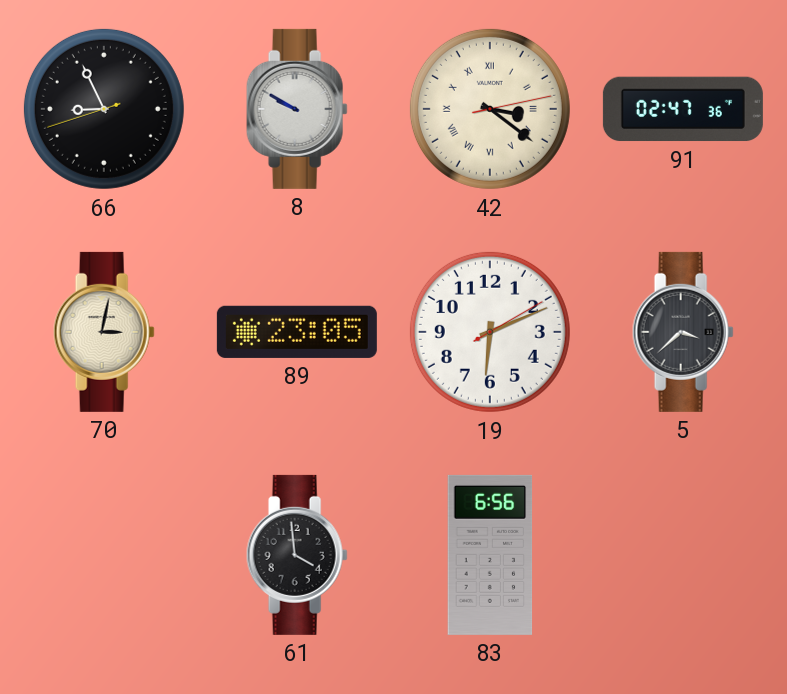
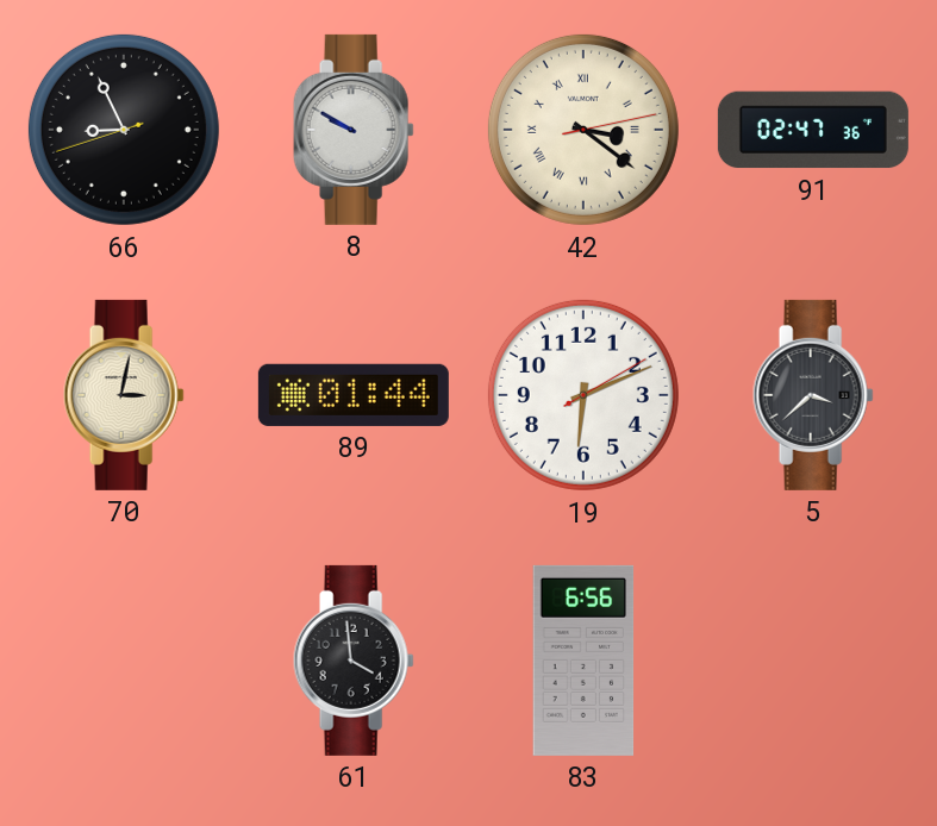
89: 23:05 -> 01:44
